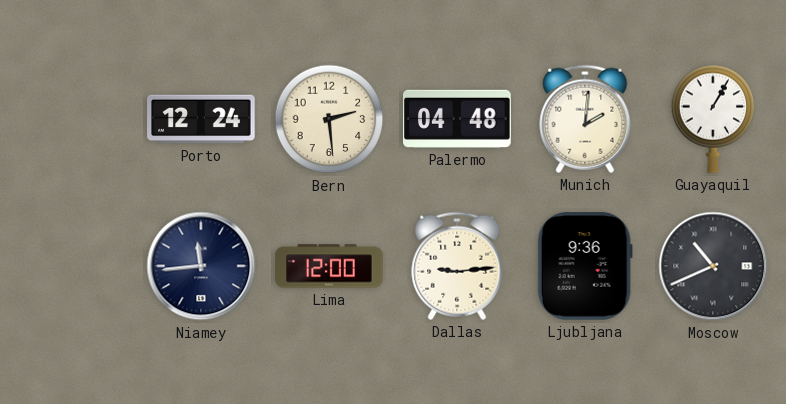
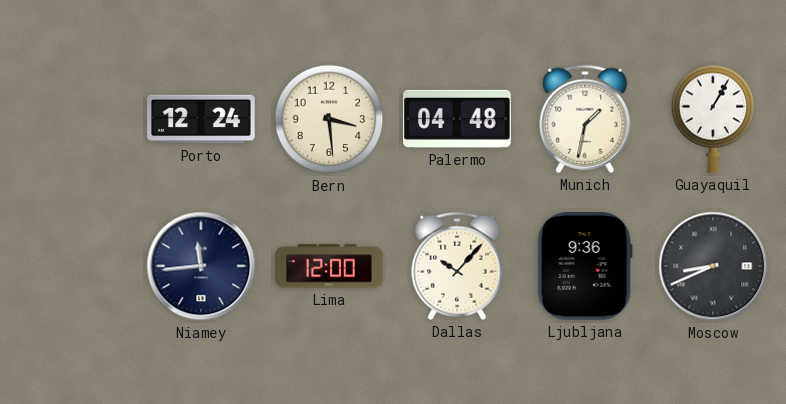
Bern: 2:29 -> 3:29
Munich: 2:01 -> 1:32
Dallas: 9:14 -> 10:07
Moscow: 10:41 -> 8:41
